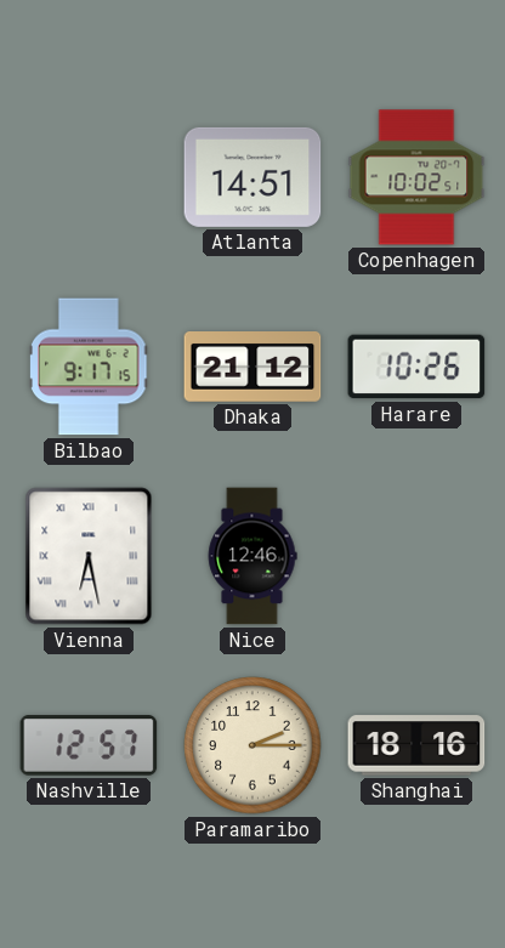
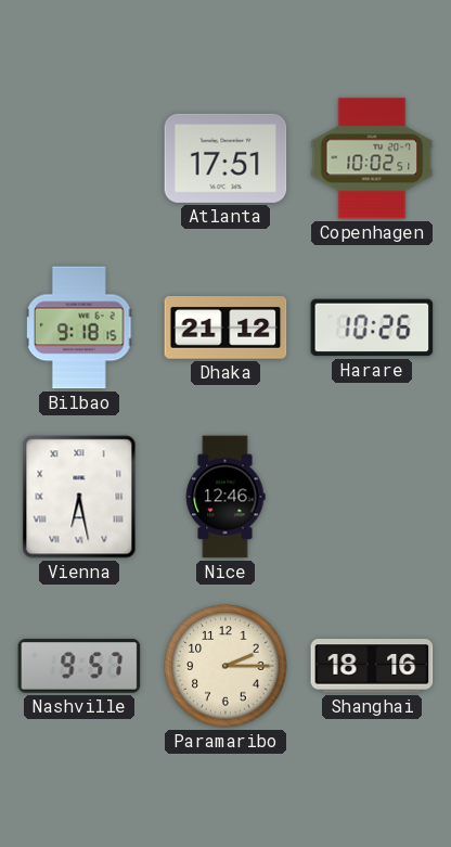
Atlanta: 14:51 -> 17:51
Bilbao: 9:17 -> 9:18
Nashville: 12:57 -> 9:57
